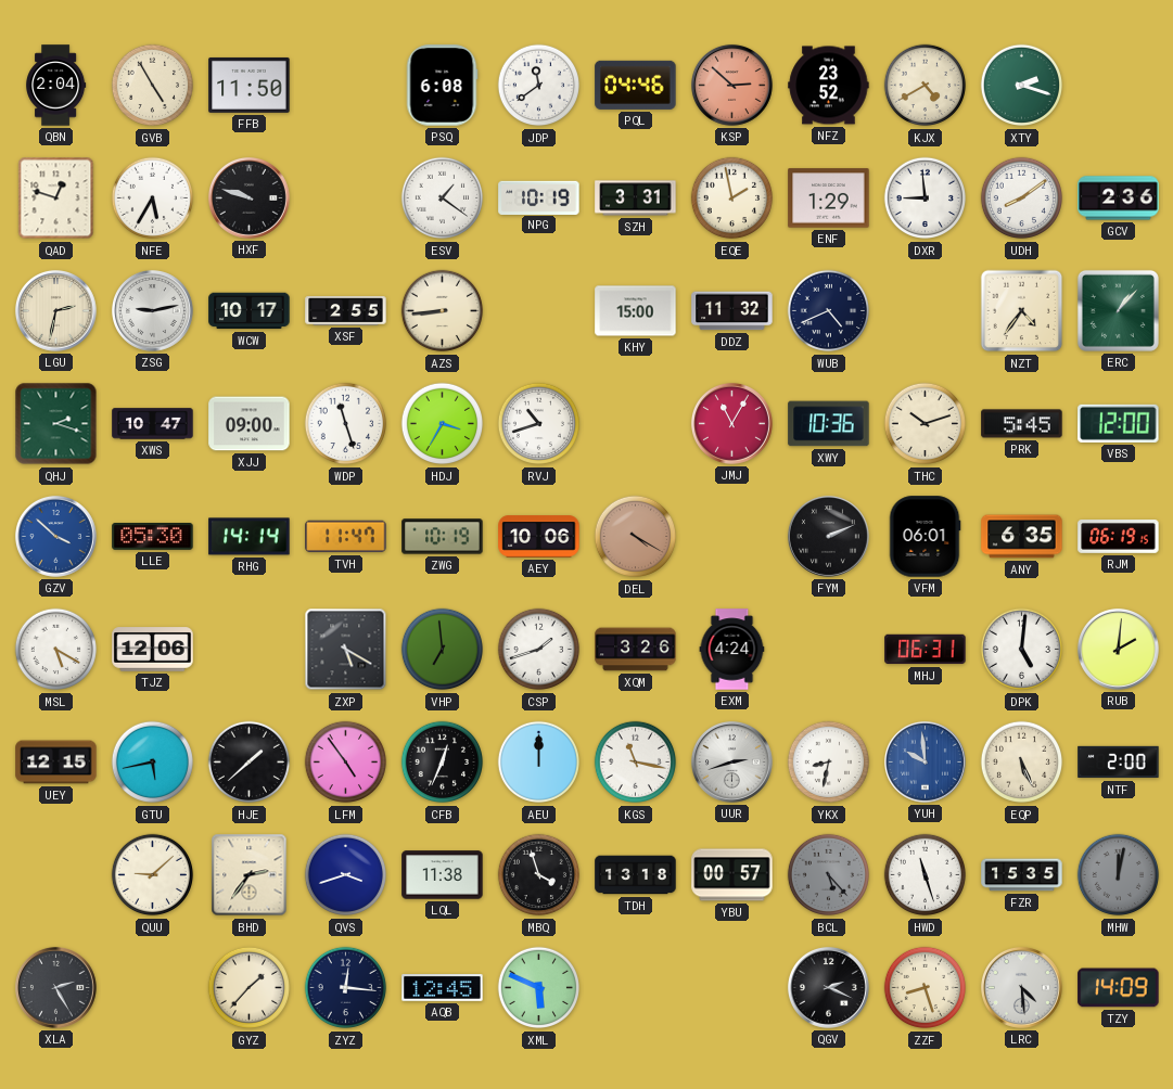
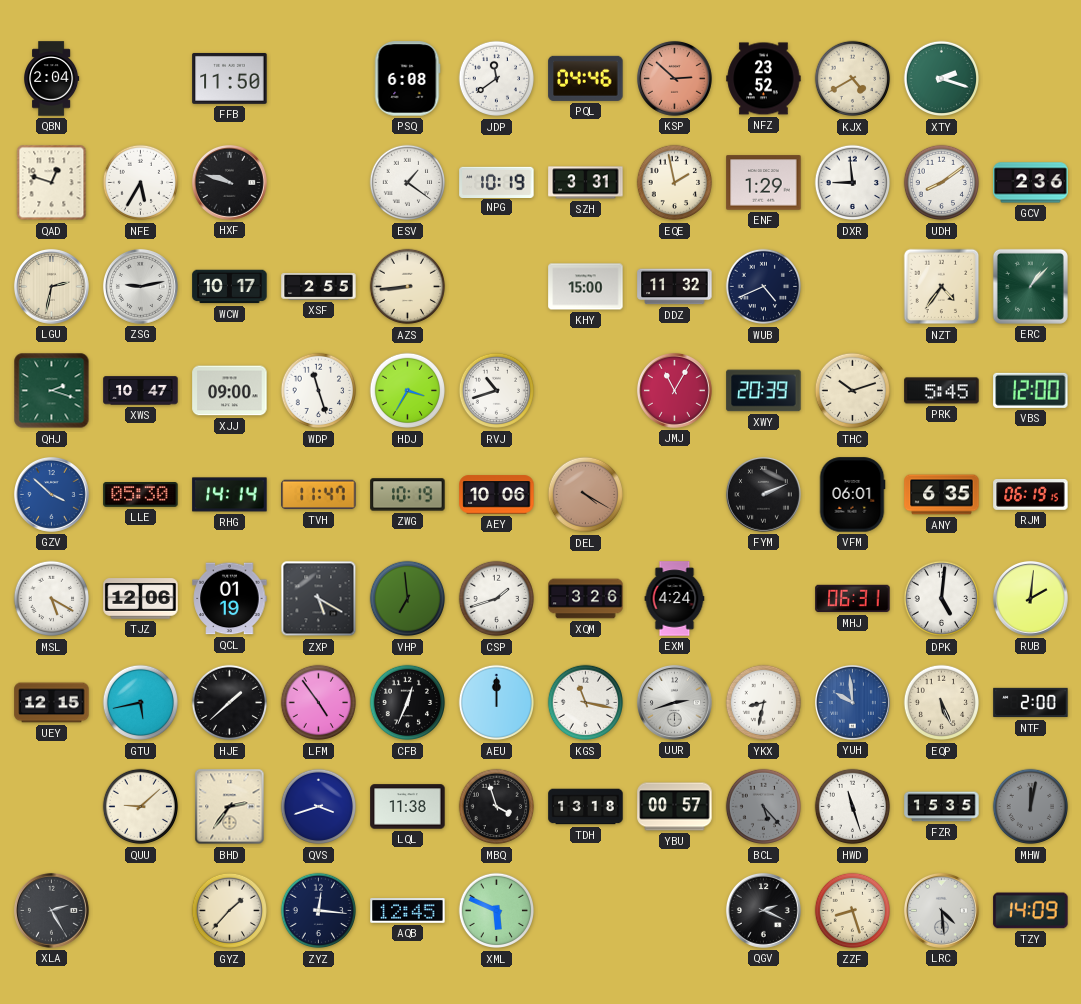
GVB: 4:55 -> none
XWY: 10:36 -> 20:39
QCL: none -> 01:19
